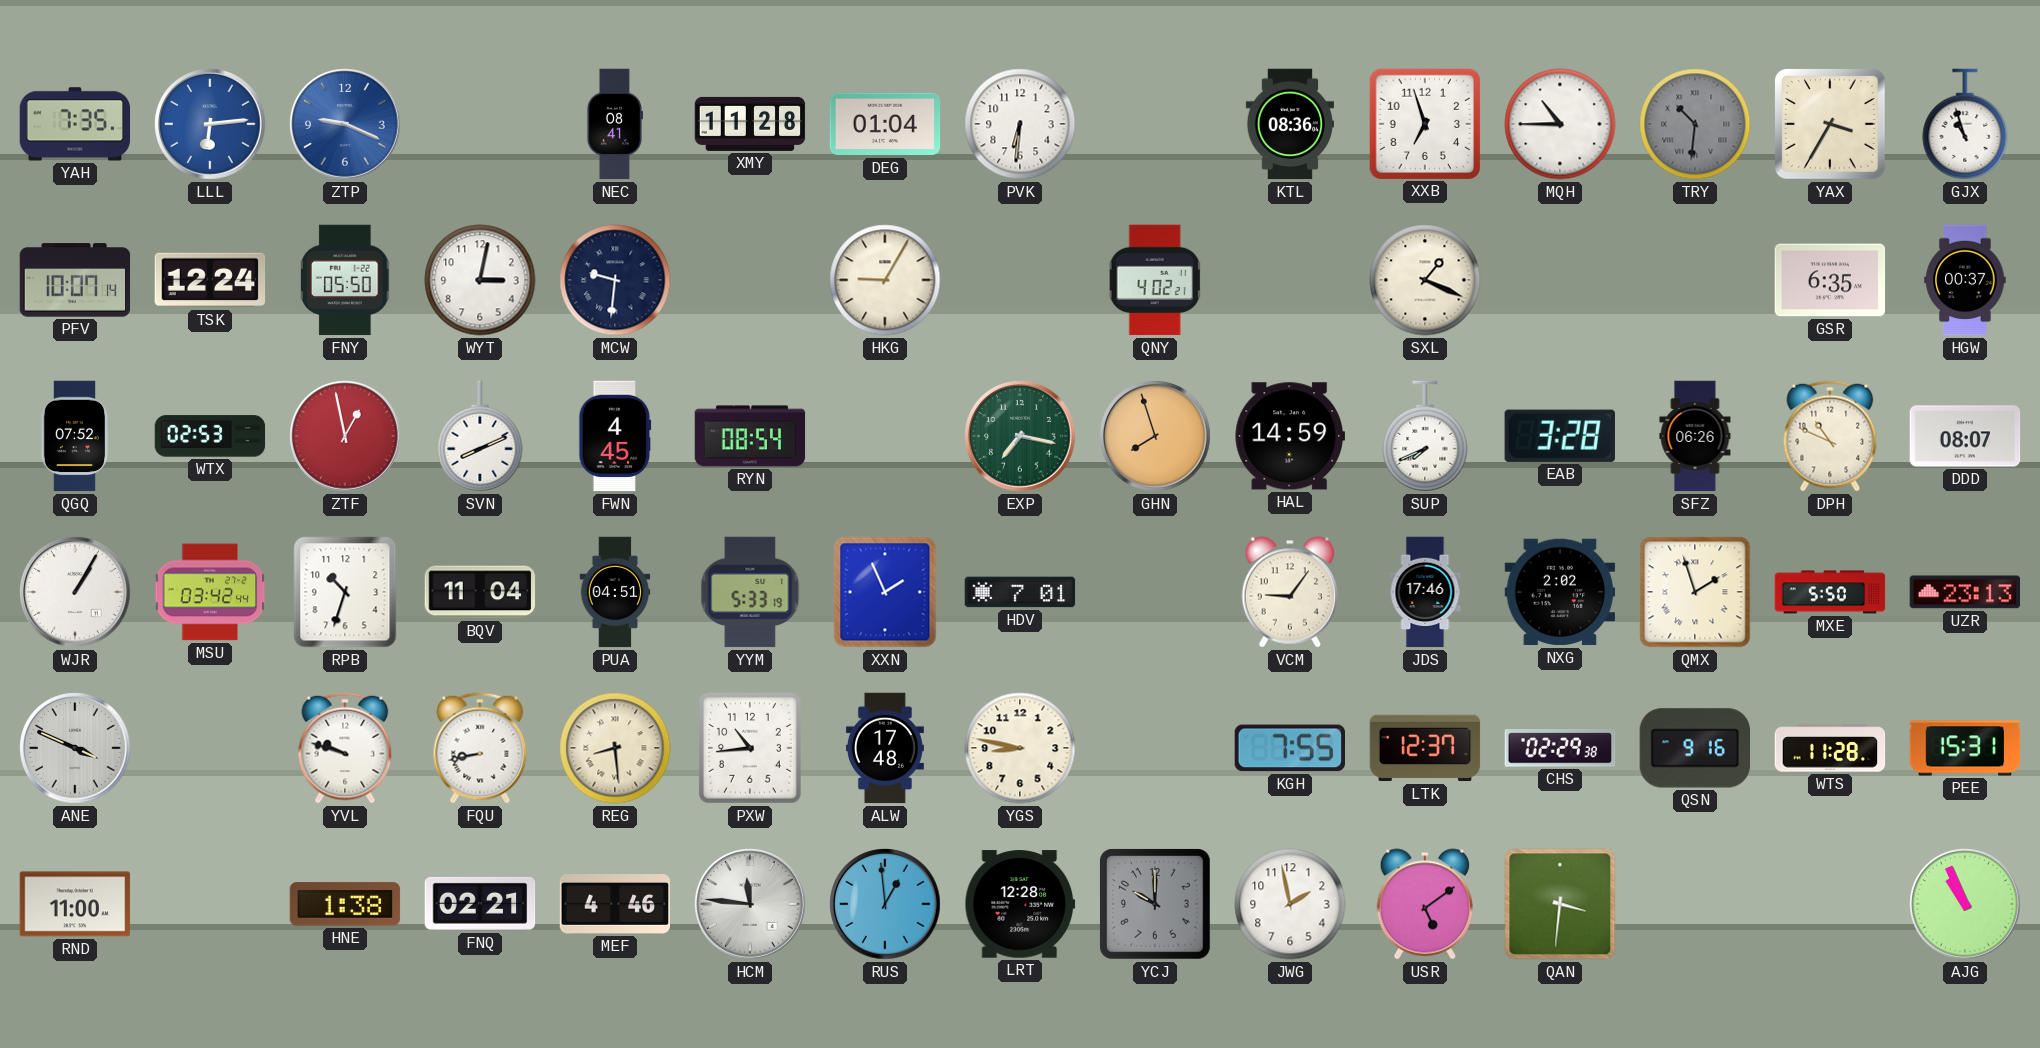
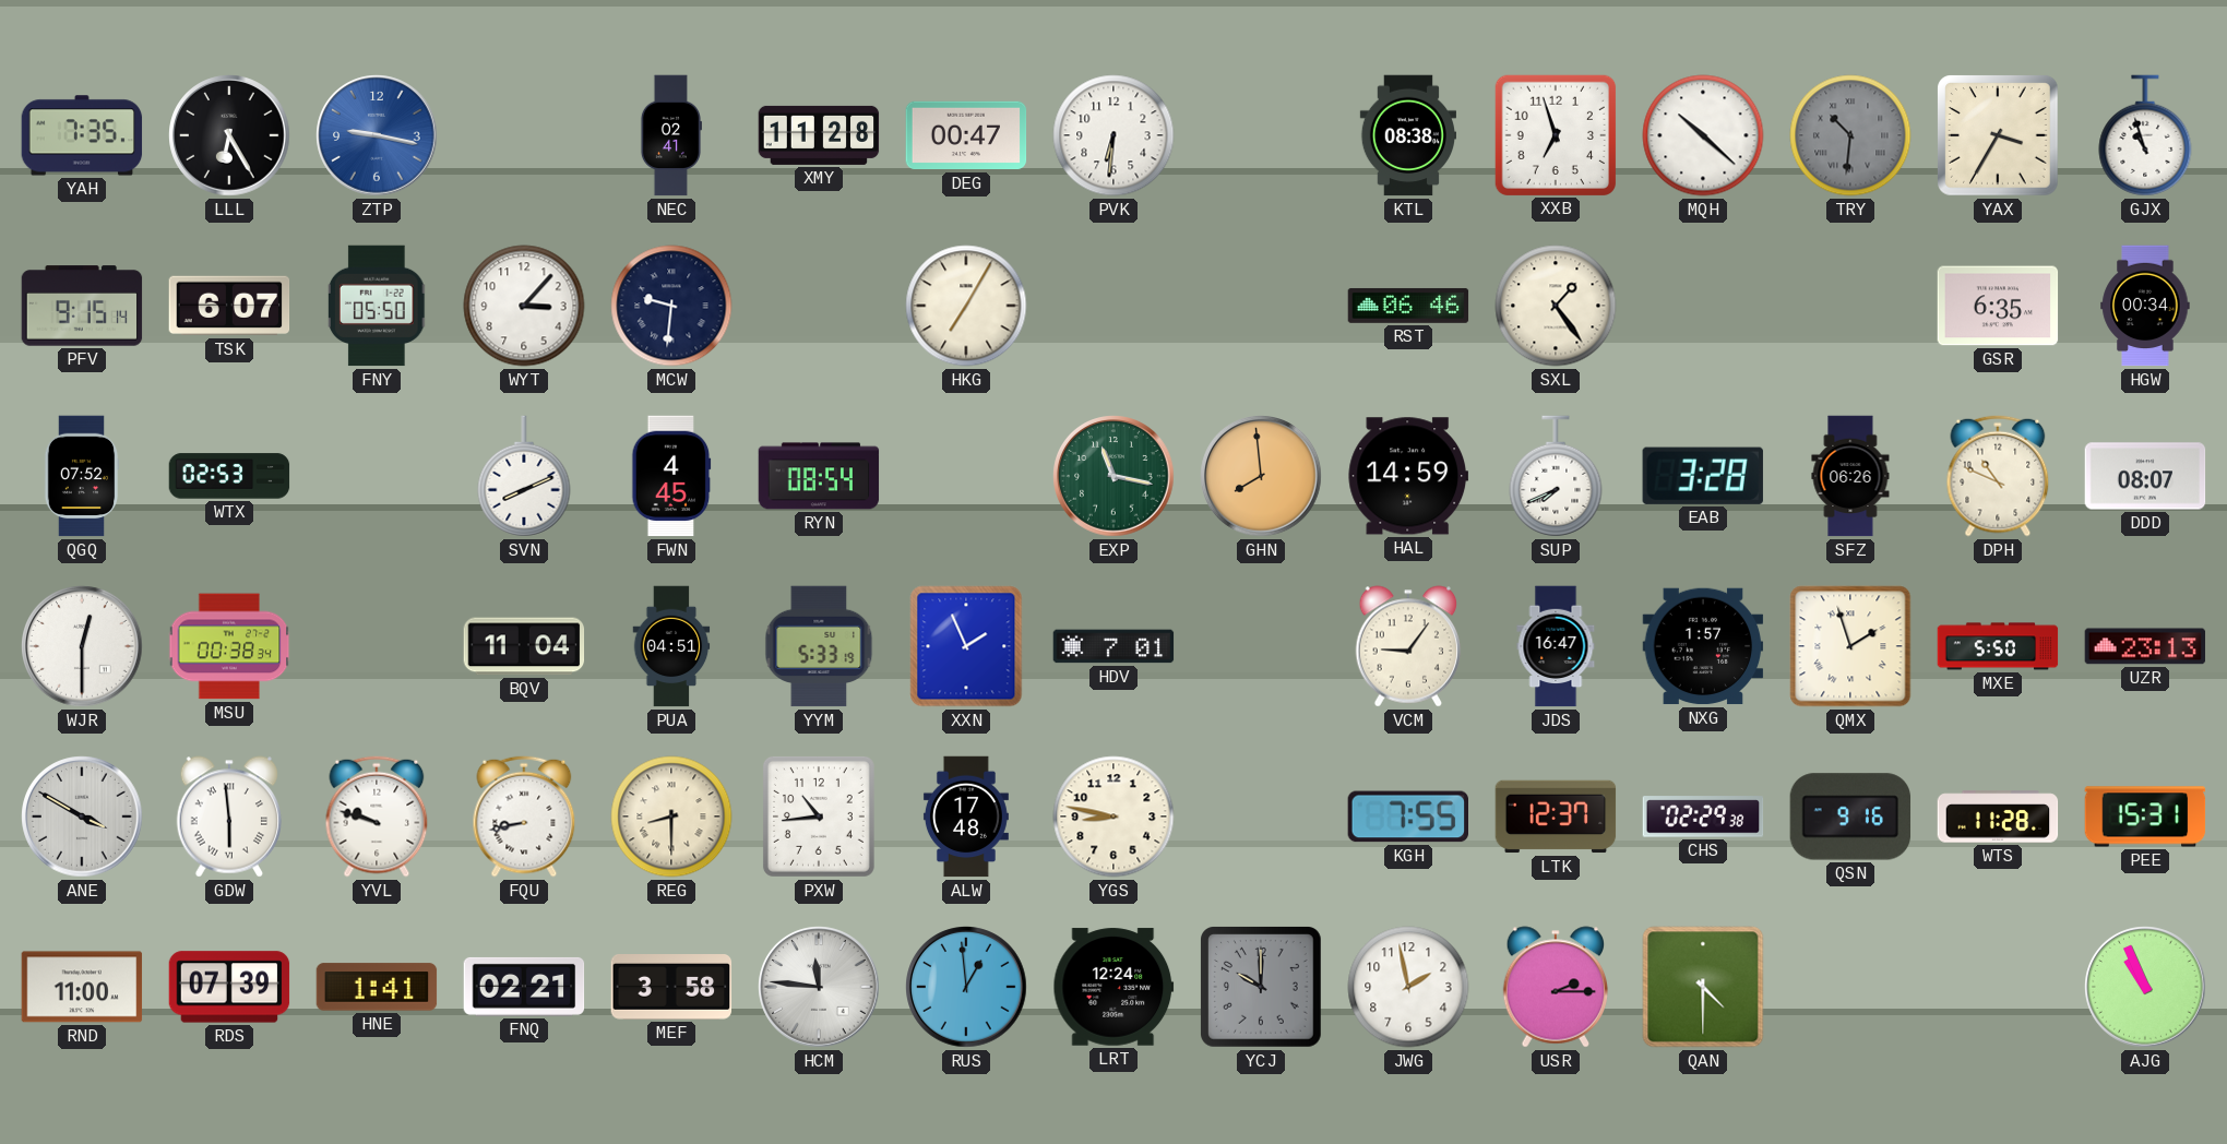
LLL: 6:14 -> 6:25
LLL dial: blue -> black
ZTP: 9:19 -> 9:17
NEC: 08:41 -> 02:41
DEG: 01:04 -> 00:47
KTL: 08:36 -> 08:38
MQH: 10:45 -> 10:22
PFV: 10:07 -> 9:15
TSK: 12:24 -> 6:07
WYT: 3:02 -> 3:07
HKG: 9:05 -> 7:05
QNY: 4:02 -> none
RST: none -> 06:46
SXL: 1:19 -> 1:24
HGW: 00:37 -> 00:34
ZTF: 12:58 -> none
EXP: 7:17 -> 11:17
GHN: 7:57 -> 7:59
WJR: 1:05 -> 12:30
MSU: 03:42 -> 00:38
RPB: 10:33 -> none
JDS: 17:46 -> 16:47
NXG: 2:02 -> 1:57
ANE: 3:49 -> 3:50
GDW: none -> 5:59
REG: 8:29 -> 8:30
RDS: none -> 07:39
HNE: 1:38 -> 1:41
MEF: 4:46 -> 3:58
LRT: 12:28 -> 12:24
USR: 5:09 -> 2:15
QAN: 3:31 -> 4:30
